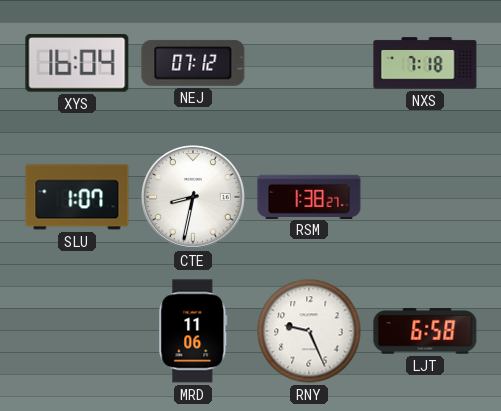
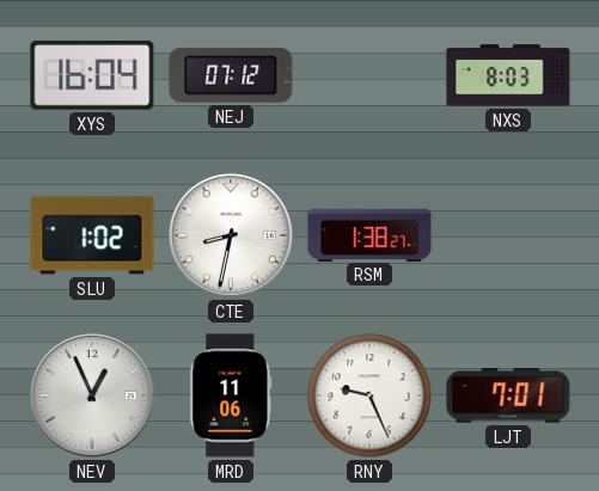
NXS: 7:18 -> 8:03
SLU: 1:07 -> 1:02
NEV: none -> 12:56
LJT: 6:58 -> 7:01
